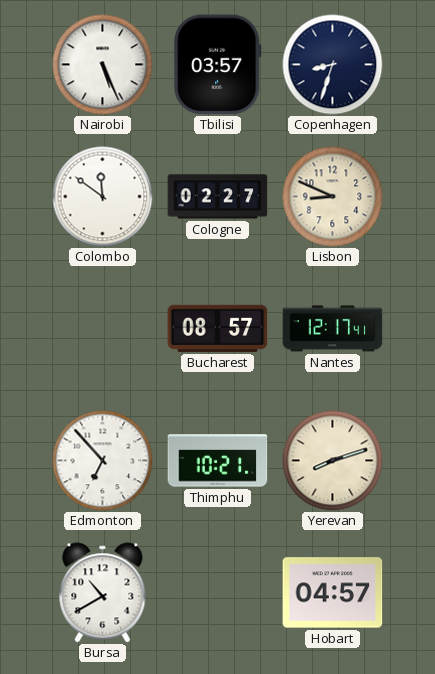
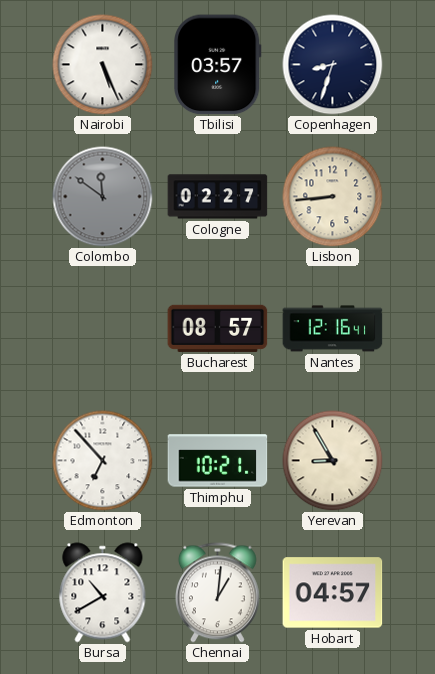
Colombo dial: white -> grey
Lisbon: 8:49 -> 8:44
Nantes: 12:17 -> 12:16
Yerevan: 8:12 -> 8:55
Chennai: none -> 1:01
